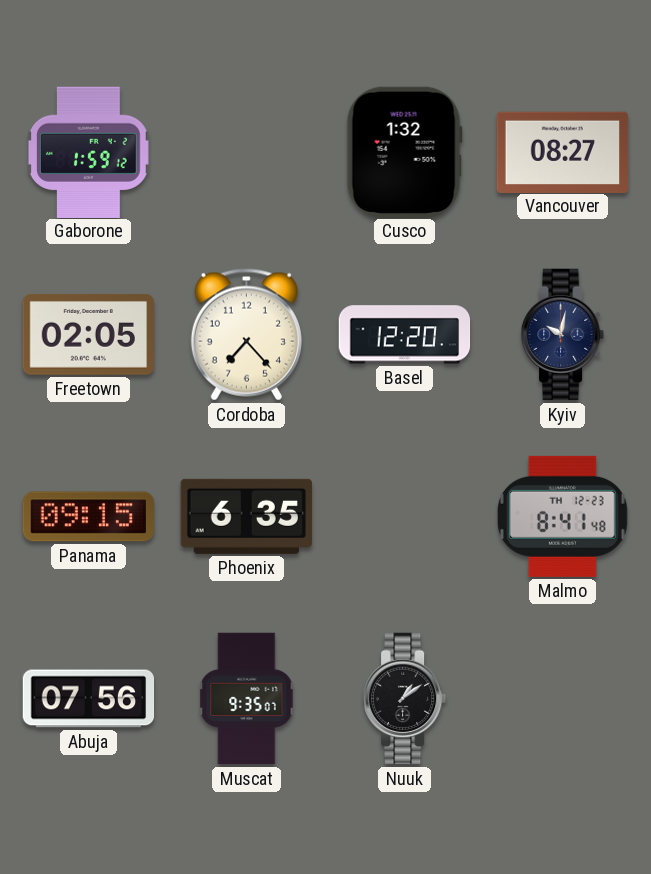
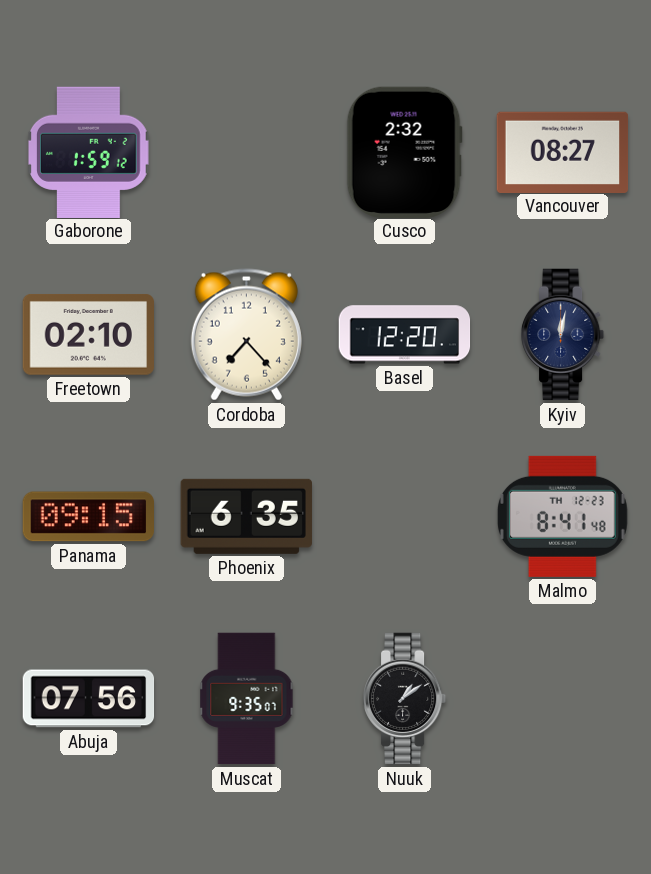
Cusco: 1:32 -> 2:32
Freetown: 02:05 -> 02:10
Kyiv: 10:02 -> 12:02
